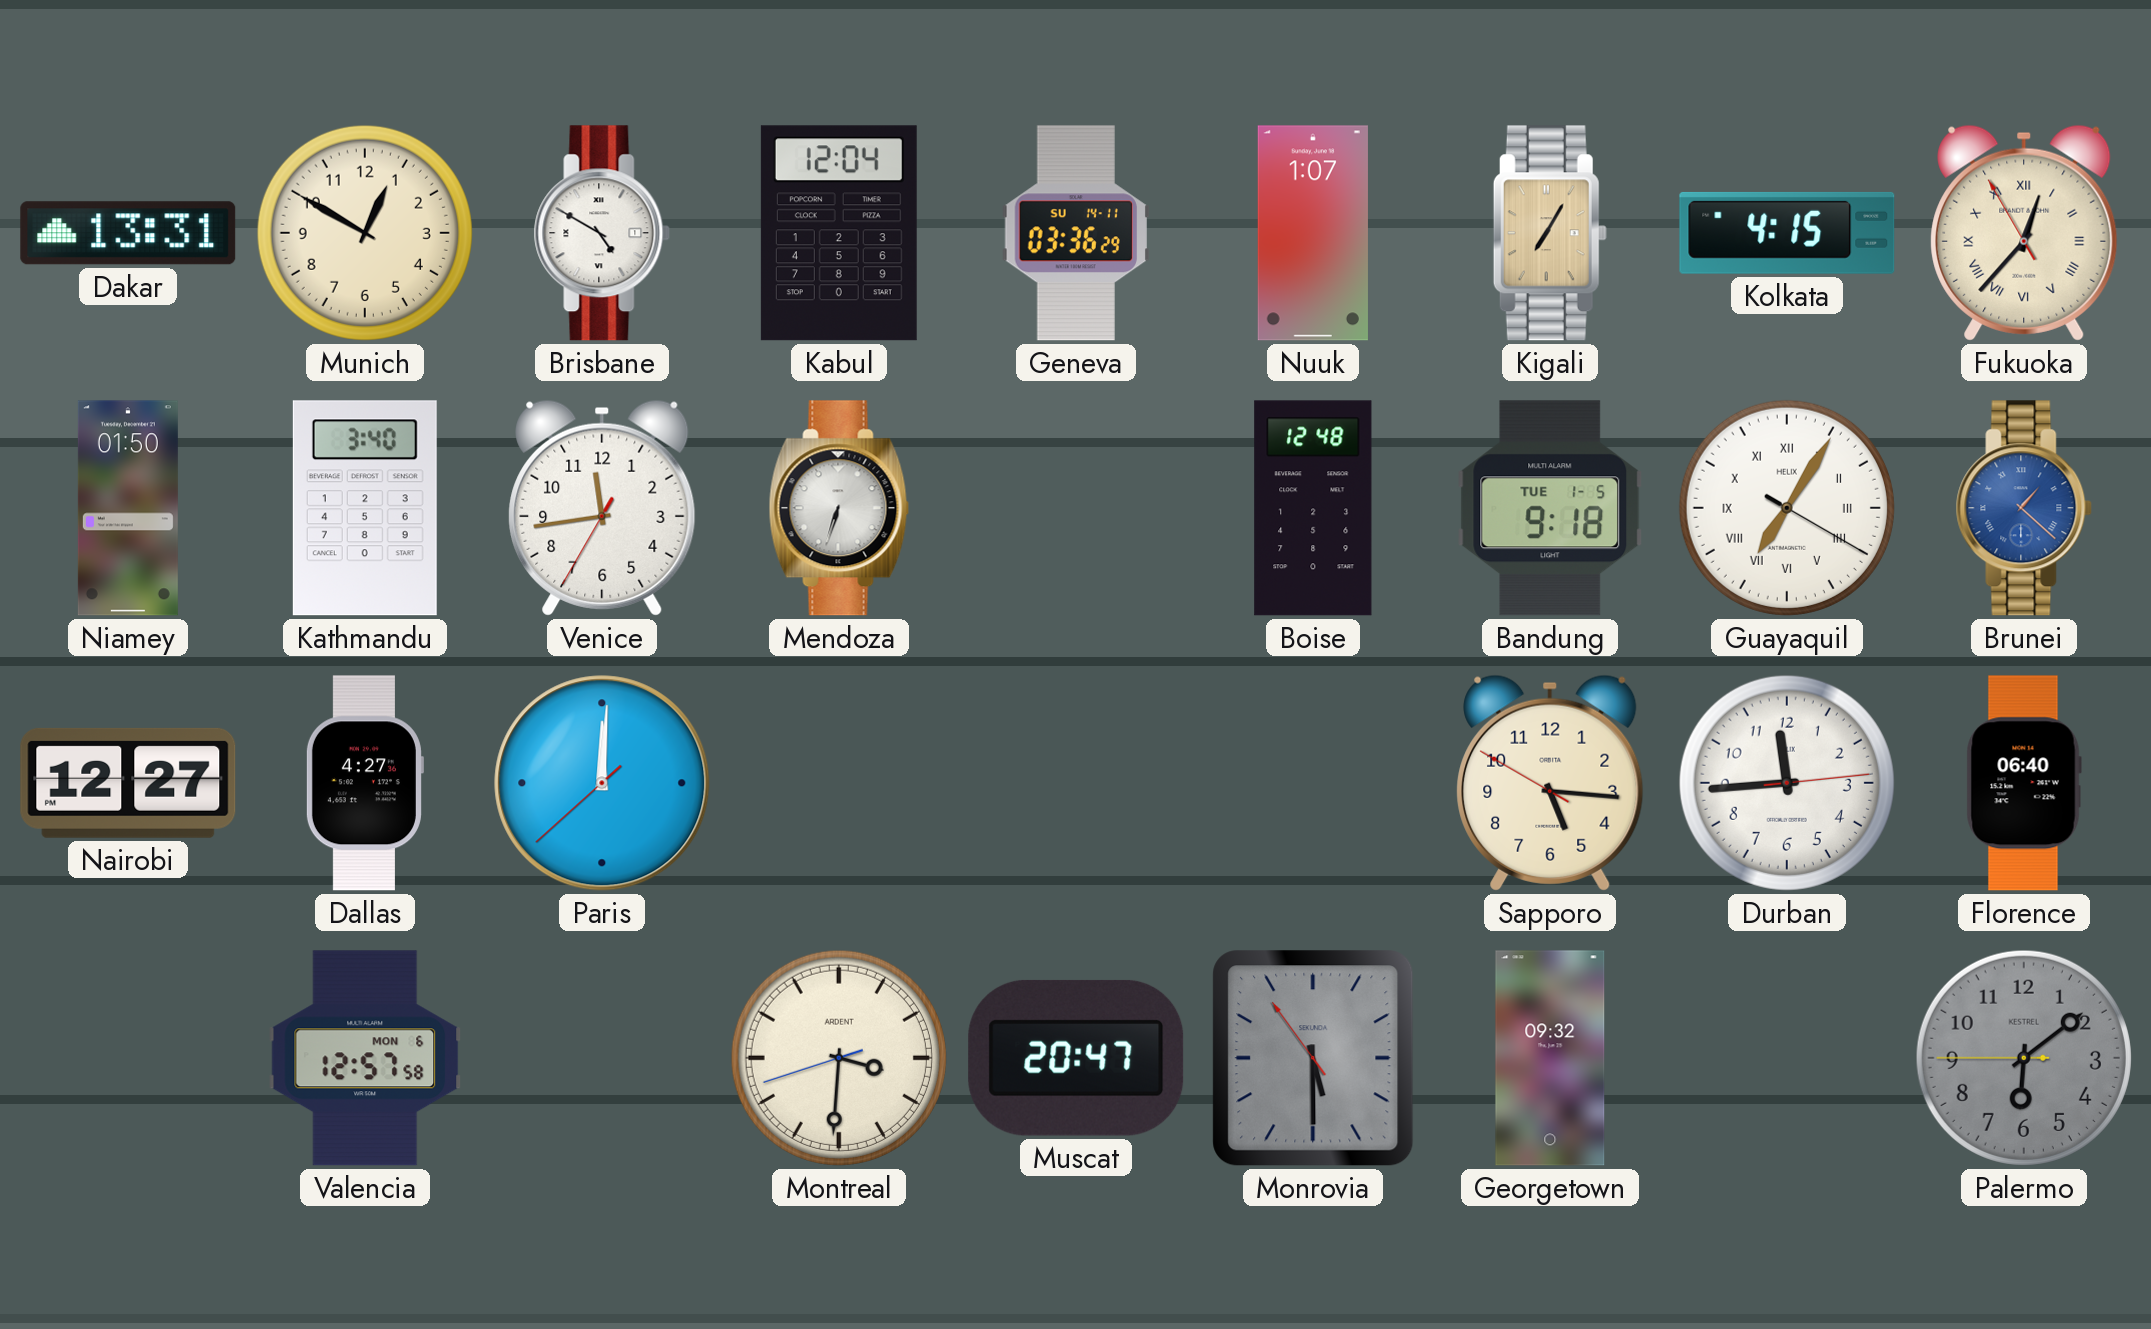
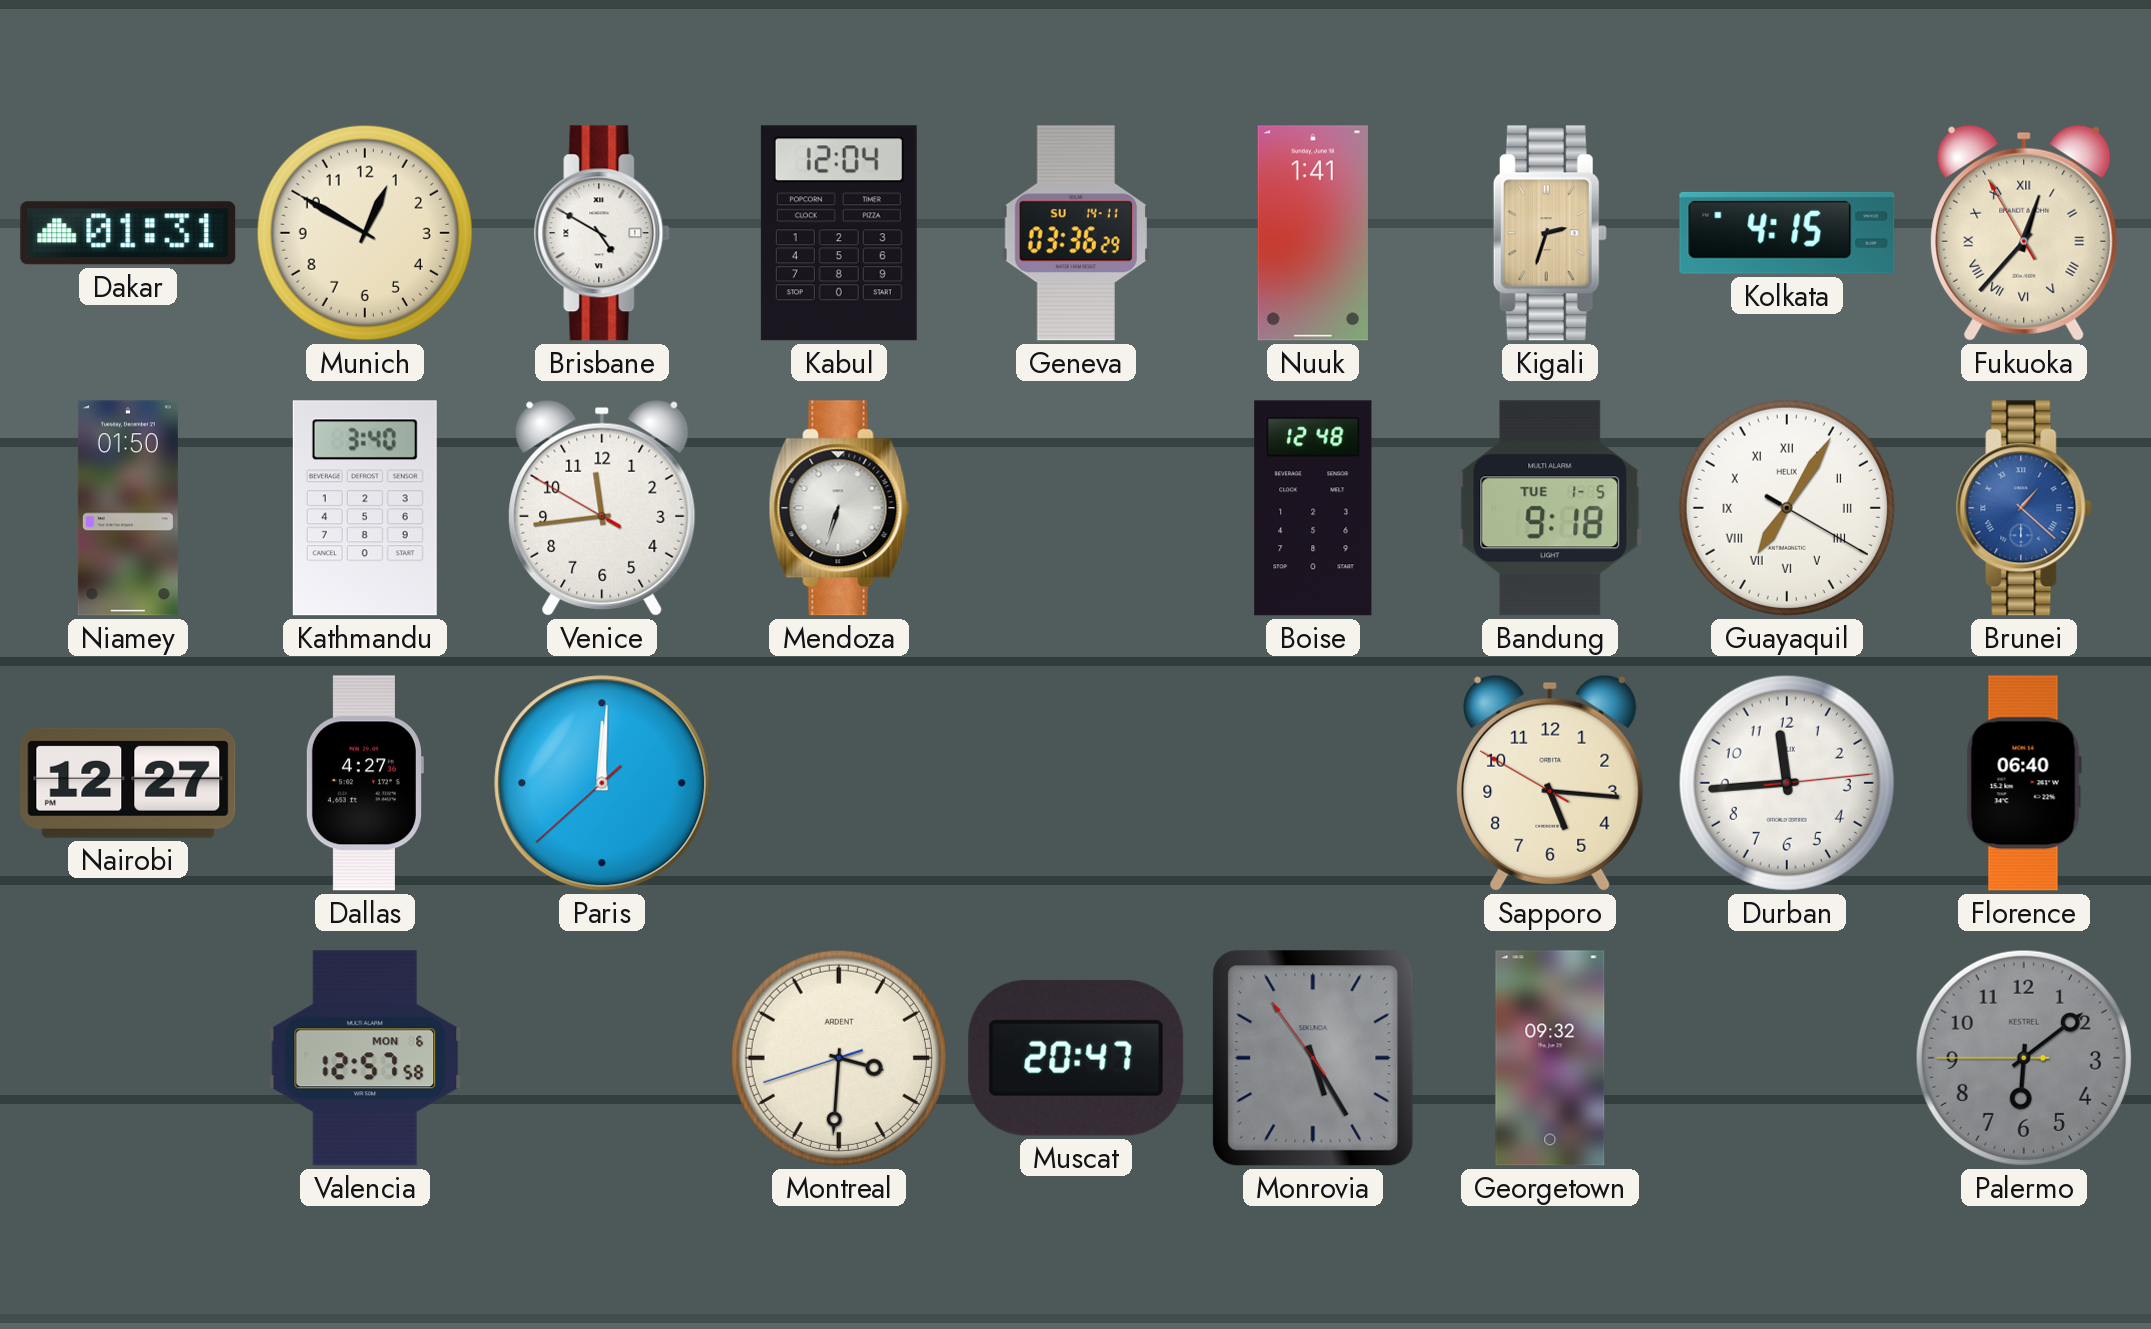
Dakar: 13:31 -> 01:31
Nuuk: 1:07 -> 1:41
Kigali: 7:05 -> 2:33
Venice: 11:43:35 -> 11:43:50
Monrovia: 5:29 -> 5:24
